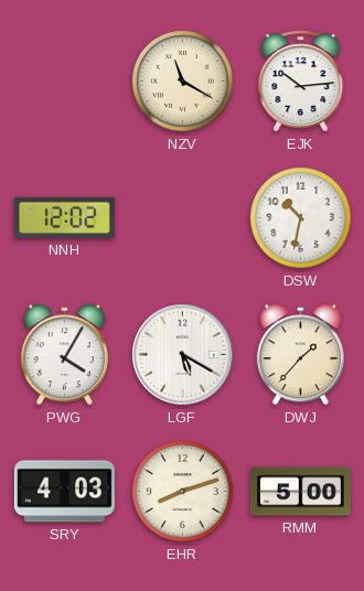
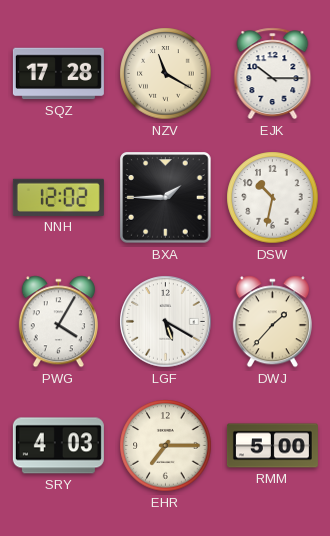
SQZ: none -> 17:28
EJK: 10:14 -> 10:15
BXA: none -> 1:45
EHR: 8:12 -> 7:15
